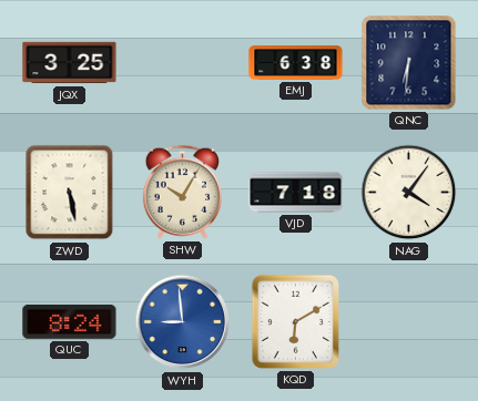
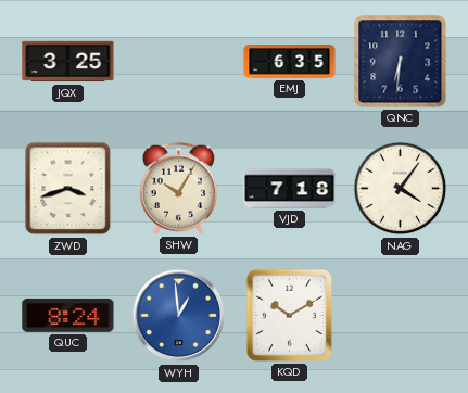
EMJ: 6:38 -> 6:35
ZWD: 5:28 -> 3:42
WYH: 8:59 -> 12:59
KQD: 6:10 -> 10:10
